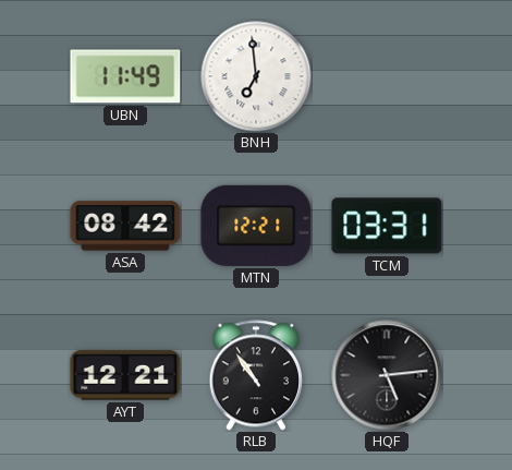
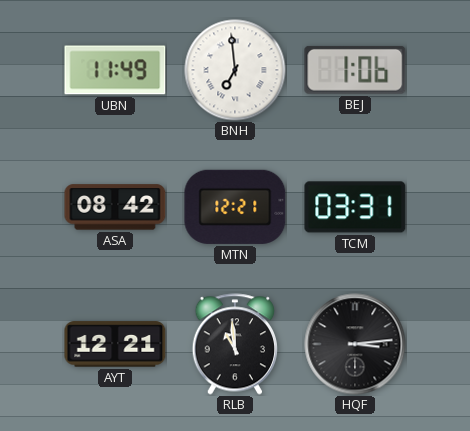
BEJ: none -> 1:06
RLB: 10:54 -> 10:59
HQF: 5:14 -> 3:14
